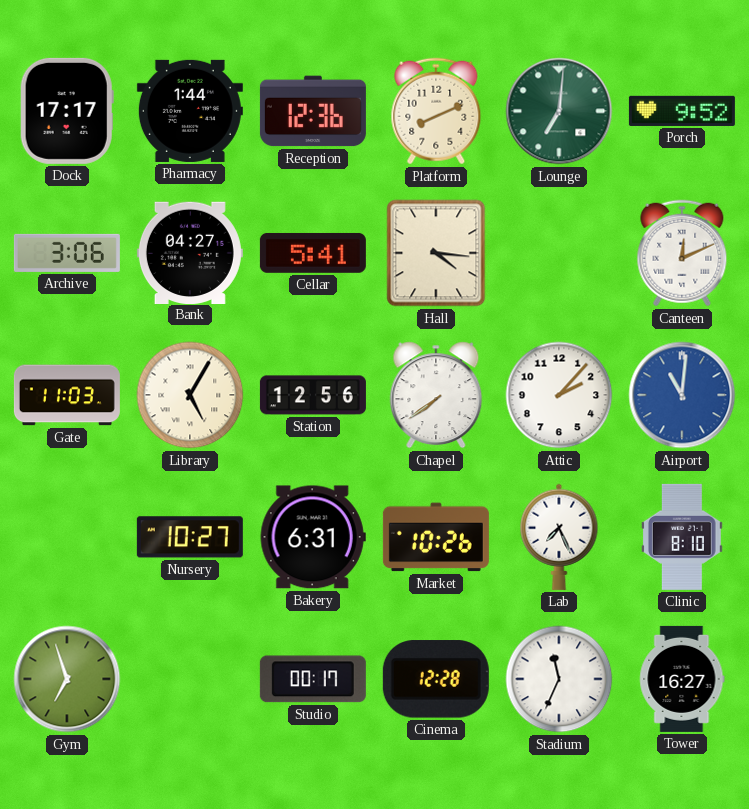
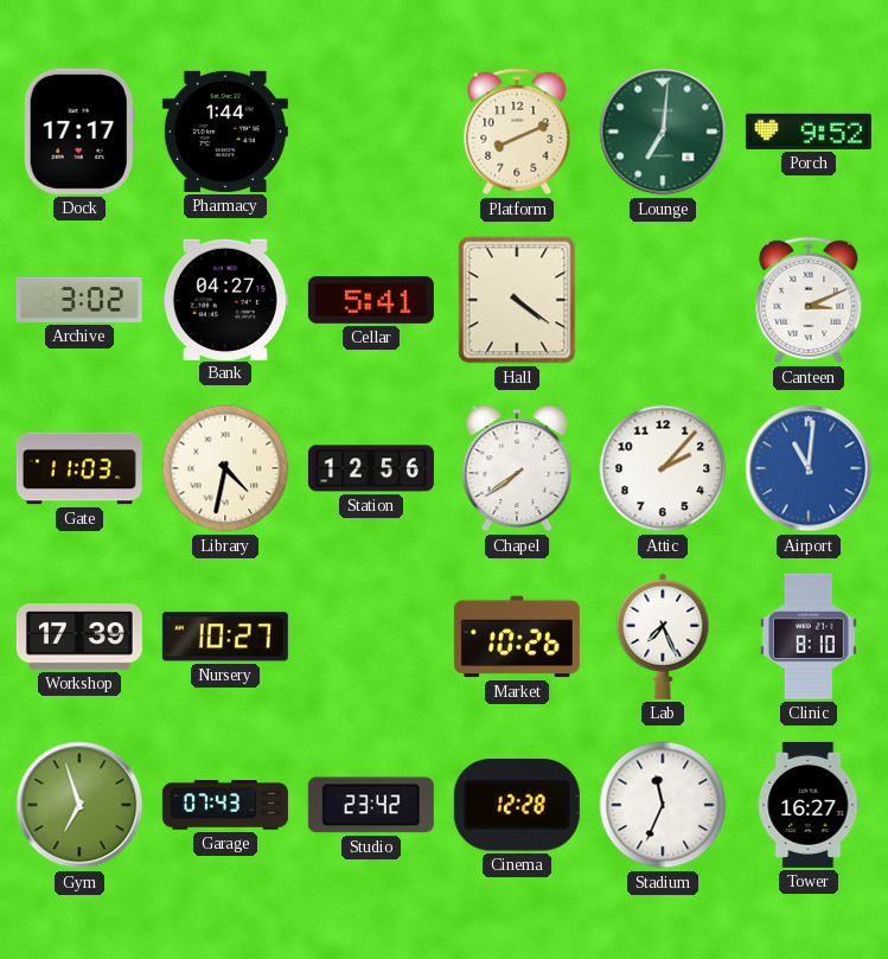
Reception: 12:36 -> none
Archive: 3:06 -> 3:02
Hall: 4:16 -> 4:21
Canteen: 12:11 -> 3:11
Library: 5:05 -> 4:32
Workshop: none -> 17:39
Bakery: 6:31 -> none
Garage: none -> 07:43
Studio: 00:17 -> 23:42
